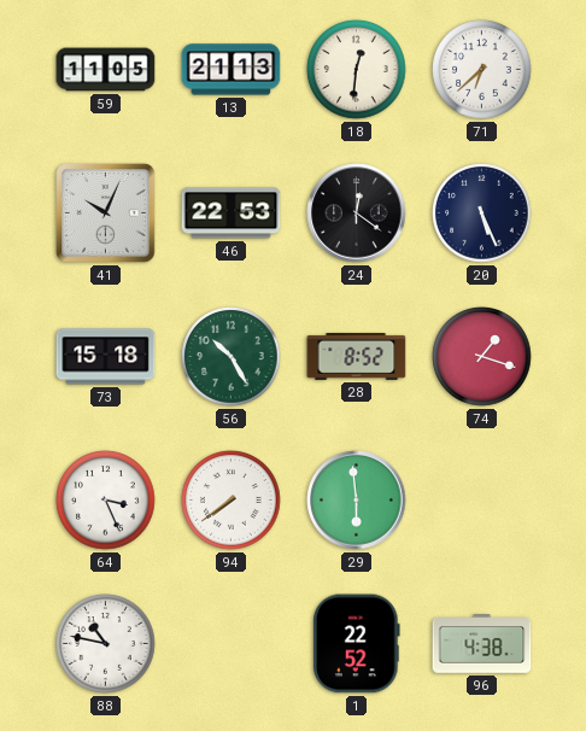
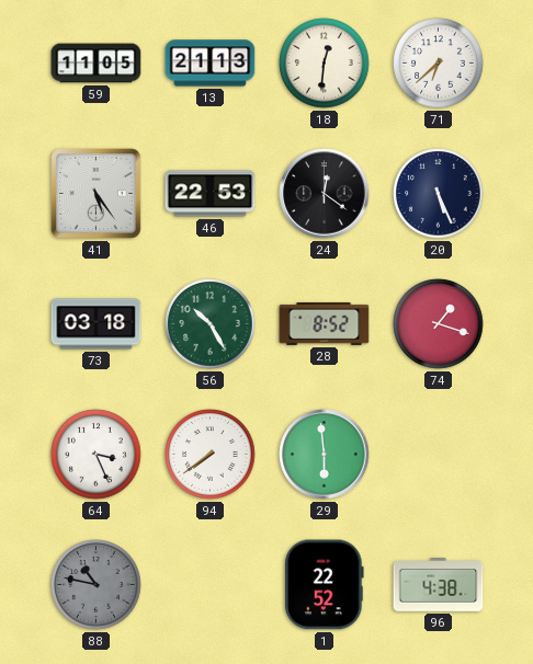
41: 10:04 -> 5:24
73: 15:18 -> 03:18
88 dial: white -> grey
